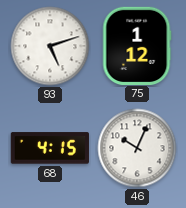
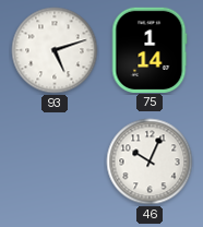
75: 1:12 -> 1:14
68: 4:15 -> none
